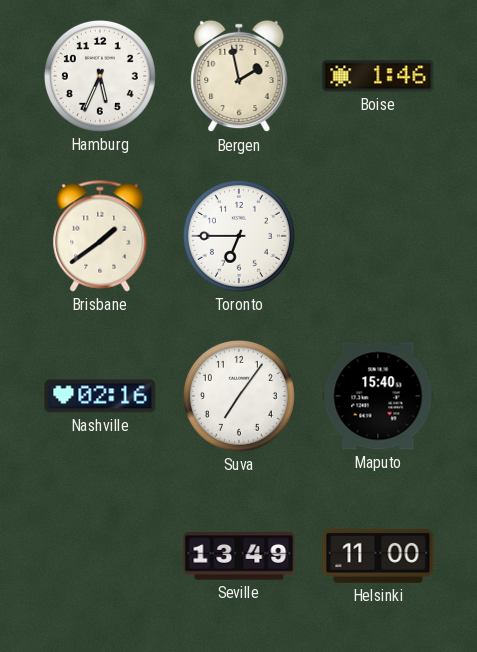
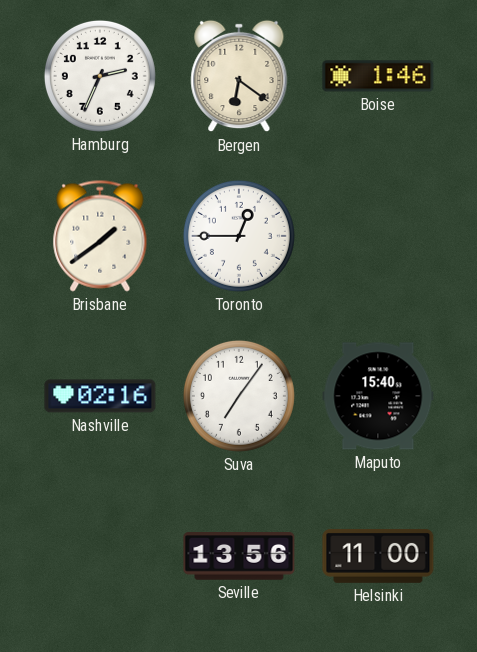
Hamburg: 5:34 -> 2:34
Bergen: 1:58 -> 6:21
Toronto: 6:45 -> 12:45
Seville: 13:49 -> 13:56
